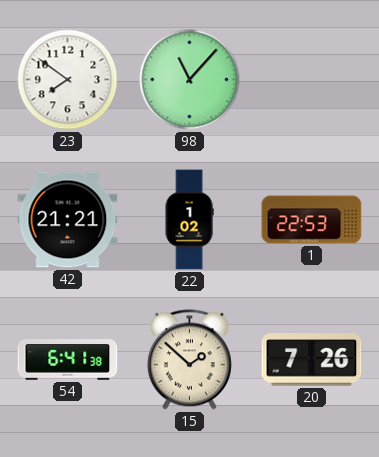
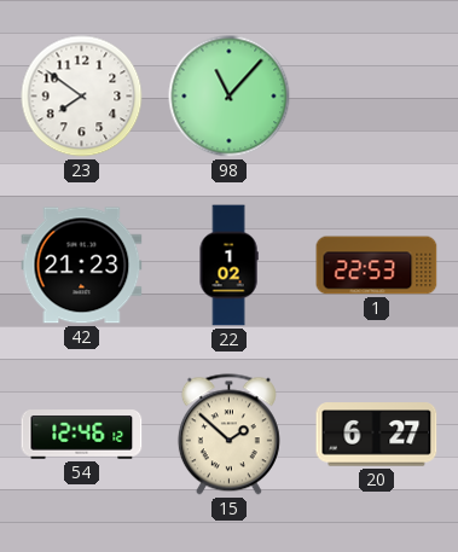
42: 21:21 -> 21:23
54: 6:41 -> 12:46
20: 7:26 -> 6:27
